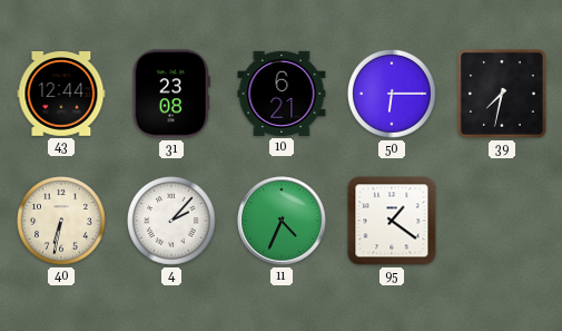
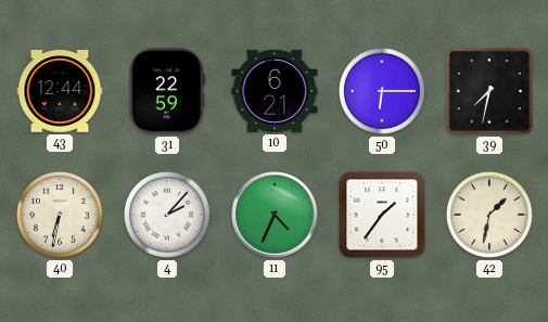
31: 23:08 -> 22:59
95: 1:21 -> 1:36
42: none -> 1:32
